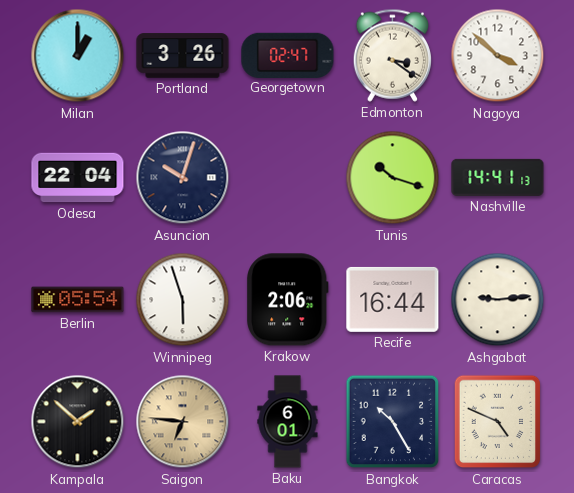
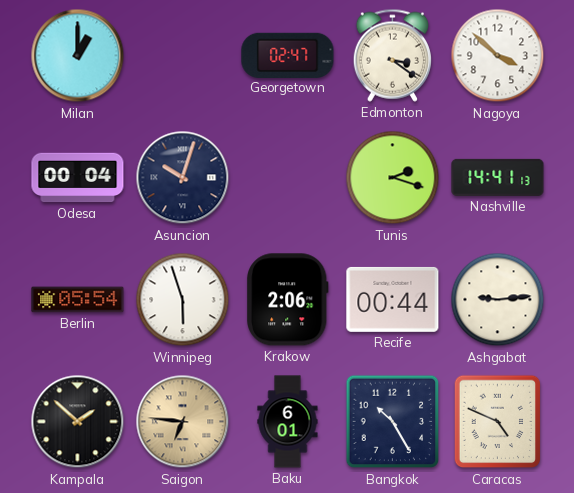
Portland: 3:26 -> none
Odesa: 22:04 -> 00:04
Tunis: 10:18 -> 2:18
Recife: 16:44 -> 00:44
